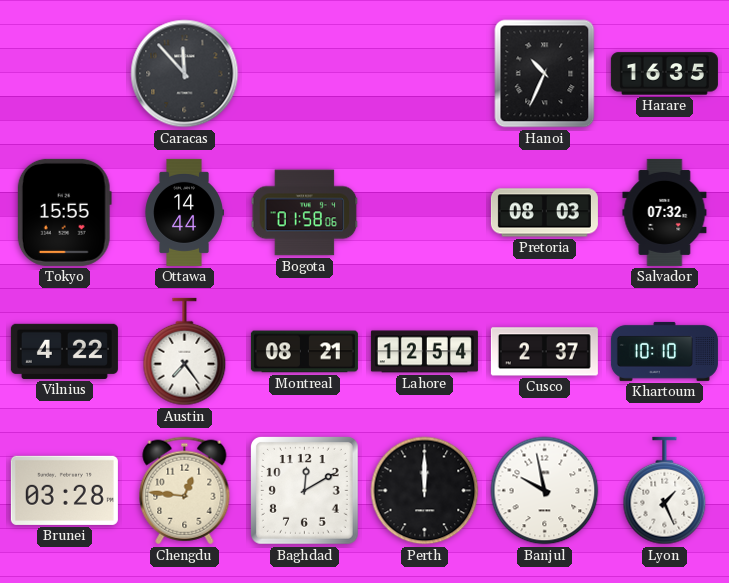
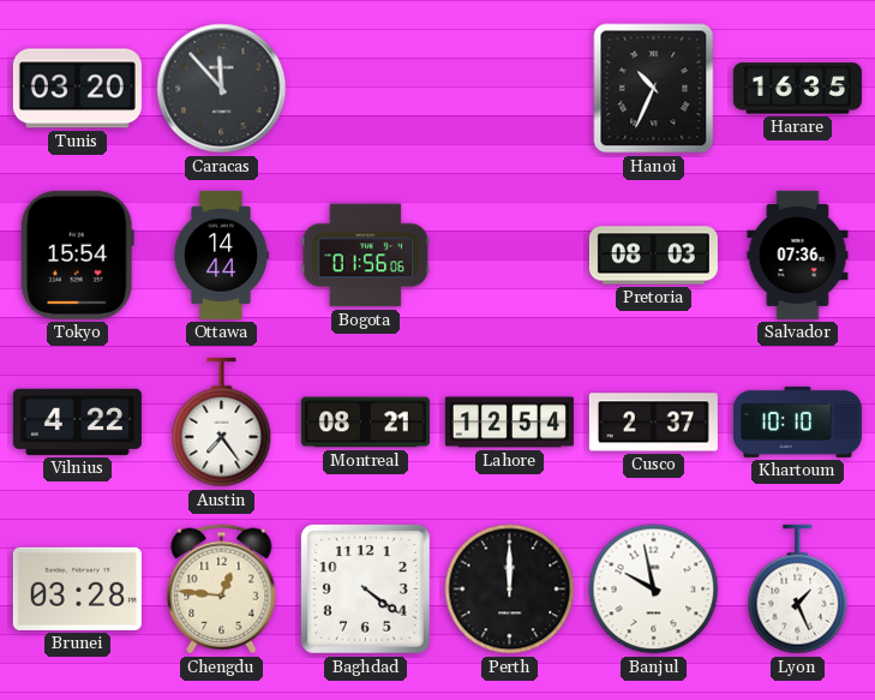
Tunis: none -> 03:20
Tokyo: 15:55 -> 15:54
Bogota: 01:58 -> 01:56
Salvador: 07:32 -> 07:36
Baghdad: 12:10 -> 4:21
